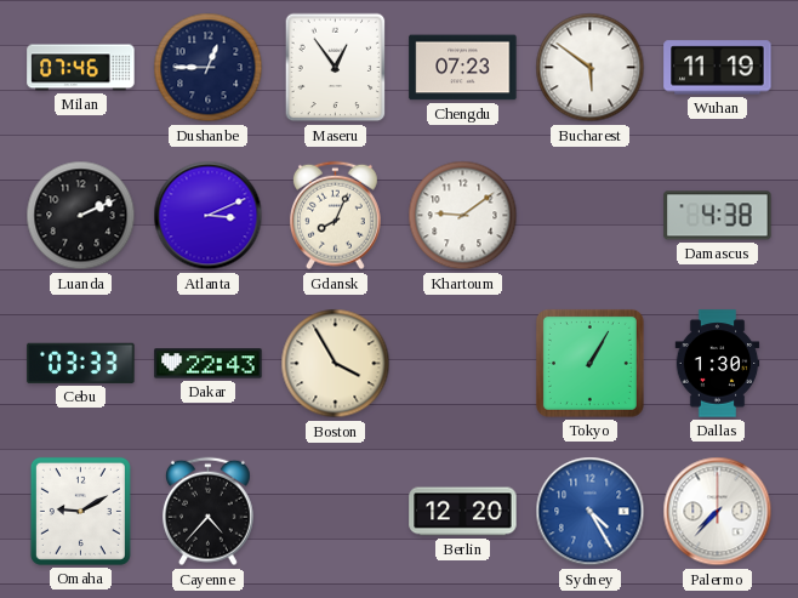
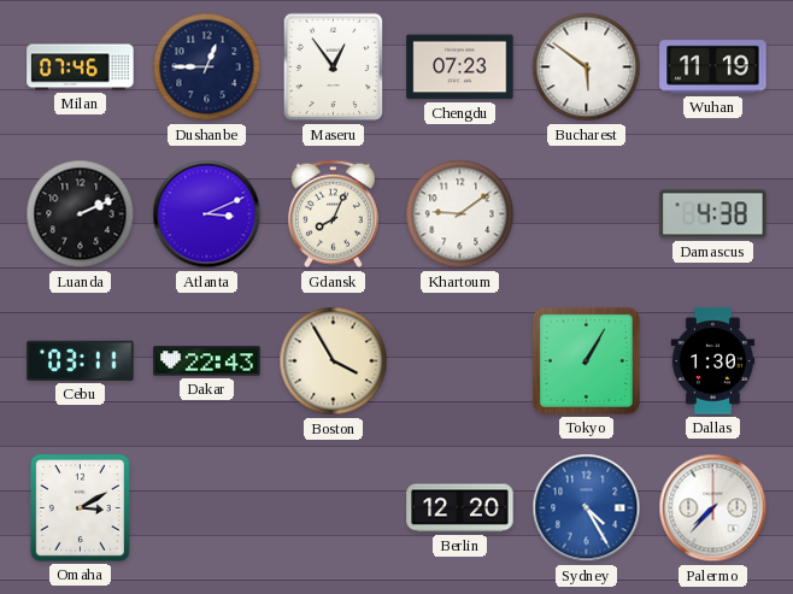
Cebu: 03:33 -> 03:11
Omaha: 9:10 -> 3:10
Cayenne: 4:37 -> none
